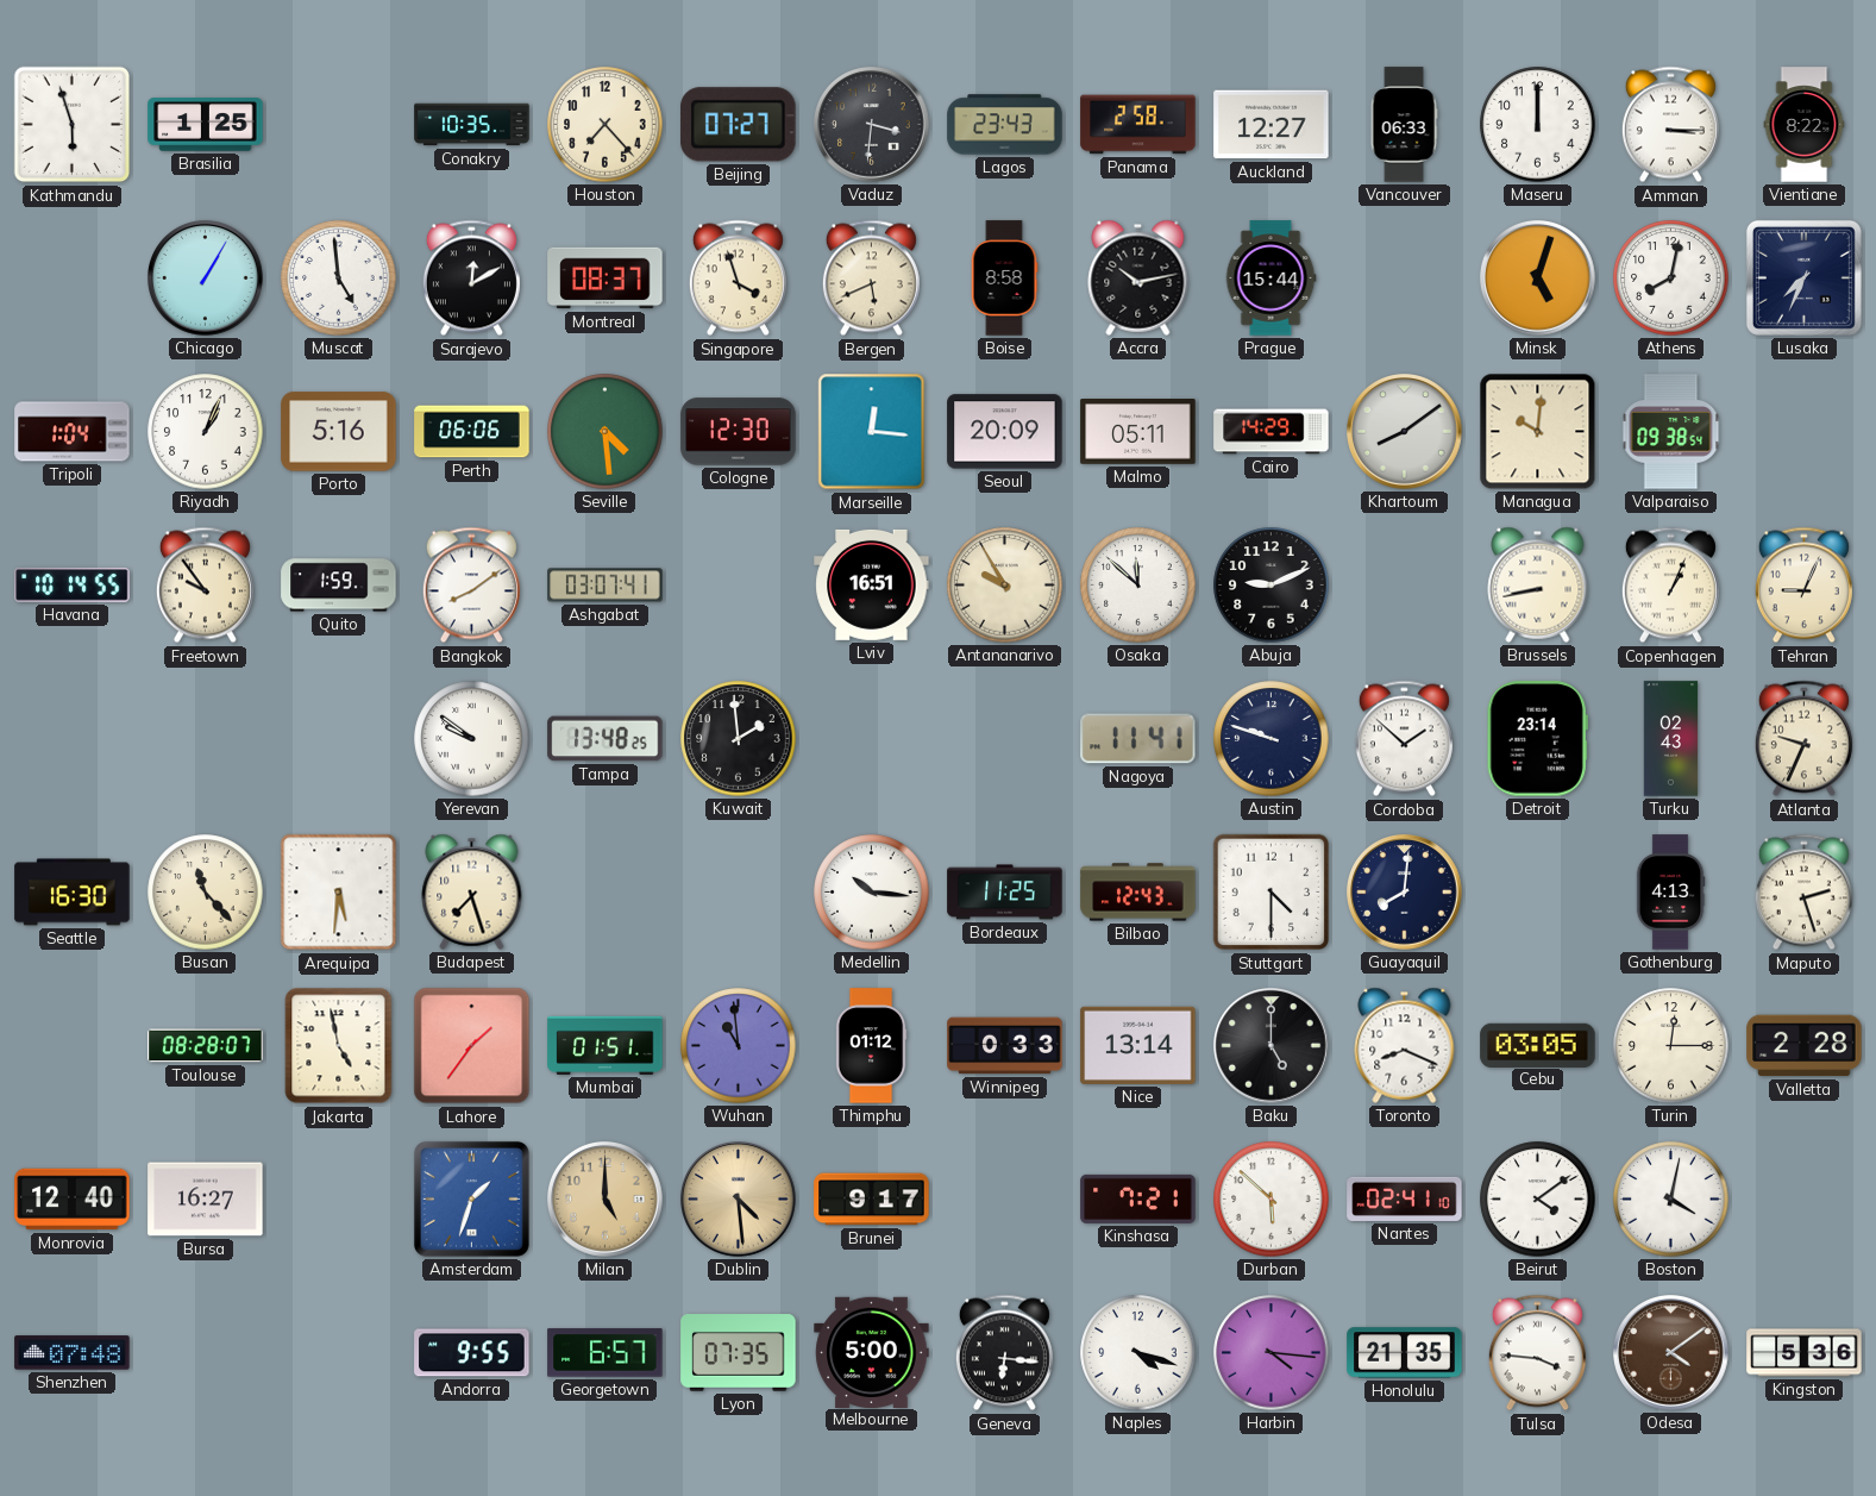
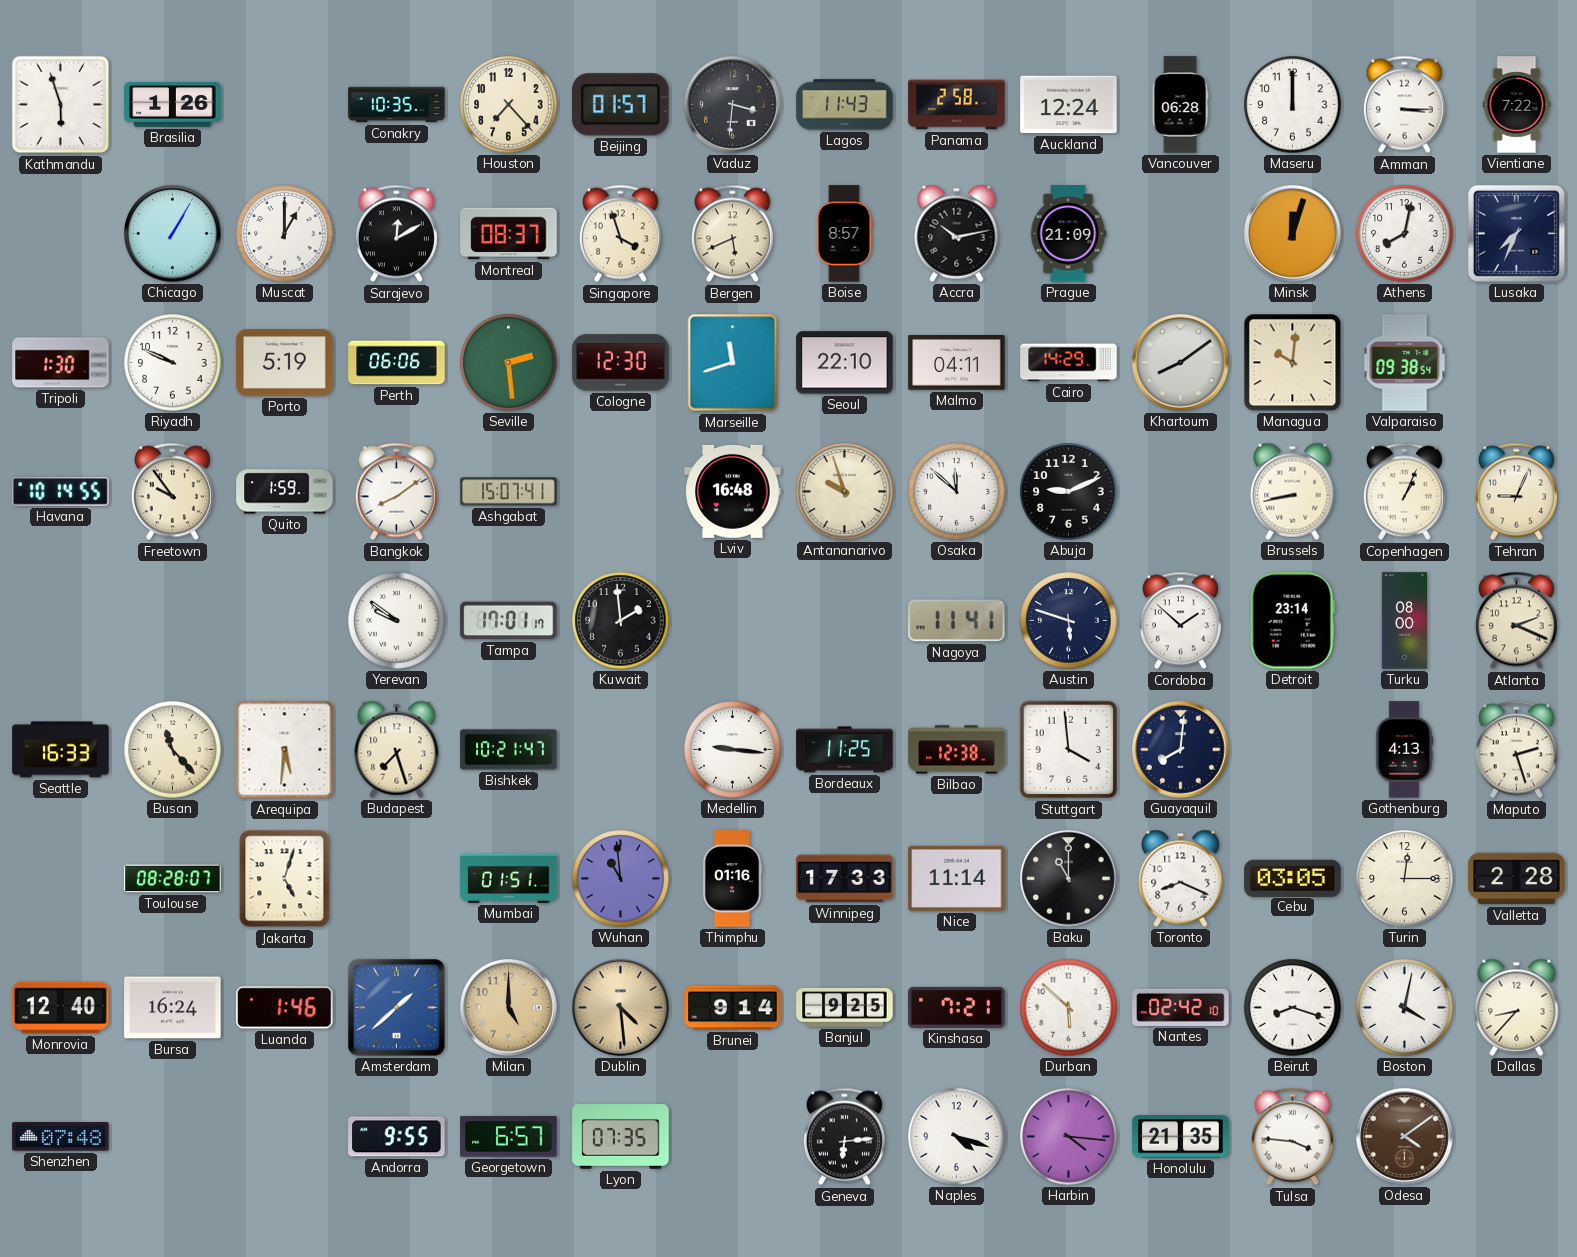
Brasilia: 1:25 -> 1:26
Beijing: 07:27 -> 01:57
Lagos: 23:43 -> 11:43
Auckland: 12:27 -> 12:24
Vancouver: 06:33 -> 06:28
Vientiane: 8:22 -> 7:22
Muscat: 4:59 -> 1:00
Boise: 8:58 -> 8:57
Prague: 15:44 -> 21:09
Minsk: 5:03 -> 12:03
Tripoli: 1:04 -> 1:30
Riyadh: 1:04 -> 9:49
Porto: 5:16 -> 5:19
Seville: 4:29 -> 2:29
Marseille: 12:16 -> 11:42
Seoul: 20:09 -> 22:10
Malmo: 05:11 -> 04:11
Ashgabat: 03:07 -> 15:07
Lviv: 16:51 -> 16:48
Antananarivo: 9:55 -> 9:57
Tampa: 13:48 -> 17:01
Austin: 9:48 -> 5:48
Turku: 02:43 -> 08:00
Atlanta: 9:34 -> 2:19
Seattle: 16:30 -> 16:33
Bishkek: none -> 10:21
Medellin: 10:16 -> 9:16
Bilbao: 12:43 -> 12:38
Stuttgart: 4:30 -> 3:59
Jakarta: 4:58 -> 5:03
Lahore: 1:36 -> none
Thimphu: 01:12 -> 01:16
Winnipeg: 0:33 -> 17:33
Nice: 13:14 -> 11:14
Baku: 5:00 -> 11:00
Bursa: 16:27 -> 16:24
Luanda: none -> 1:46
Amsterdam: 1:33 -> 1:38
Brunei: 9:17 -> 9:14
Banjul: none -> 9:25
Nantes: 02:41 -> 02:42
Beirut: 4:09 -> 8:18
Dallas: none -> 8:37
Melbourne: 5:00 -> none
Geneva: 6:16 -> 6:14
Kingston: 5:36 -> none
